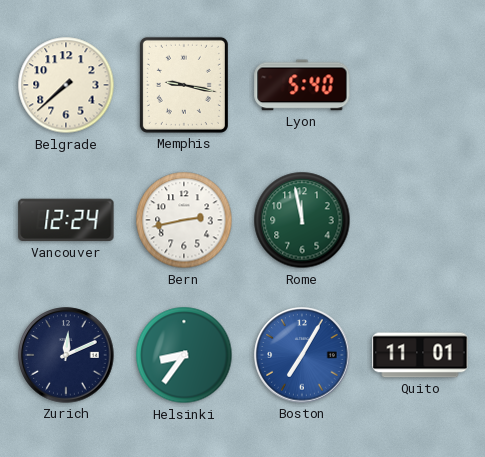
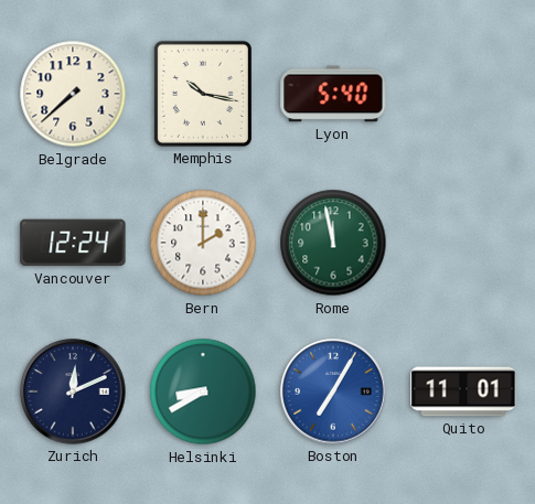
Memphis: 9:17 -> 10:17
Bern: 2:43 -> 2:00
Helsinki: 8:36 -> 8:40
